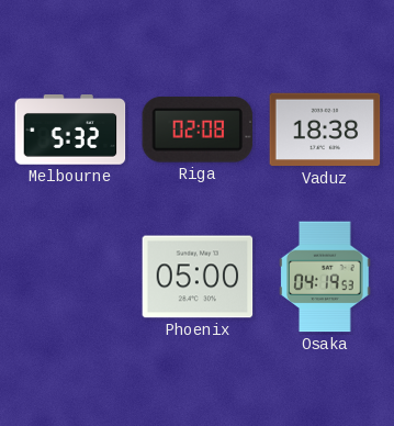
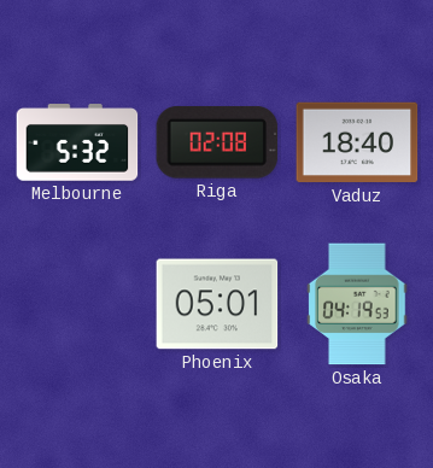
Vaduz: 18:38 -> 18:40
Phoenix: 05:00 -> 05:01
